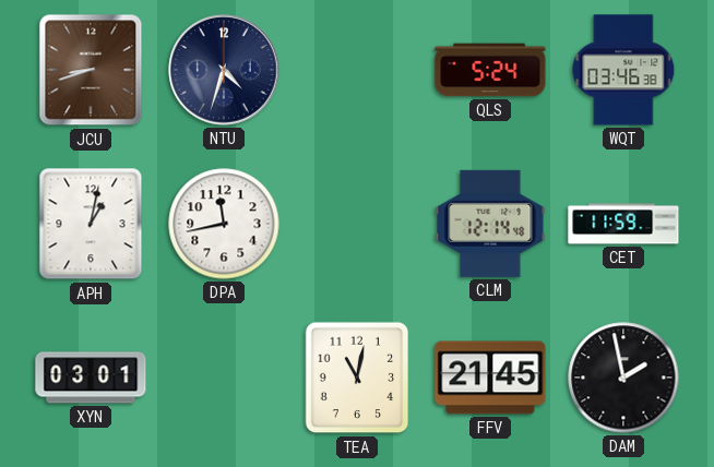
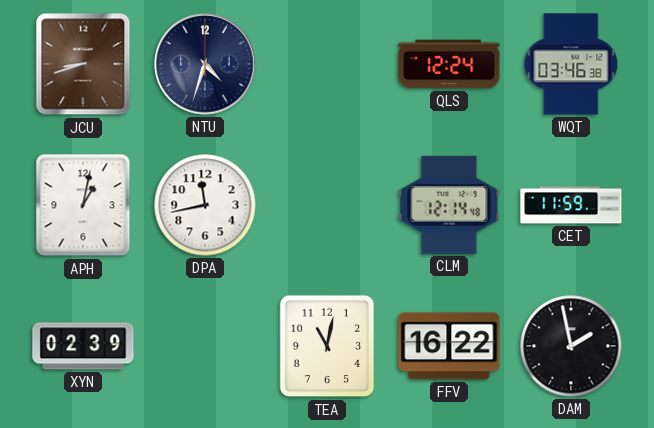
QLS: 5:24 -> 12:24
XYN: 03:01 -> 02:39
FFV: 21:45 -> 16:22
